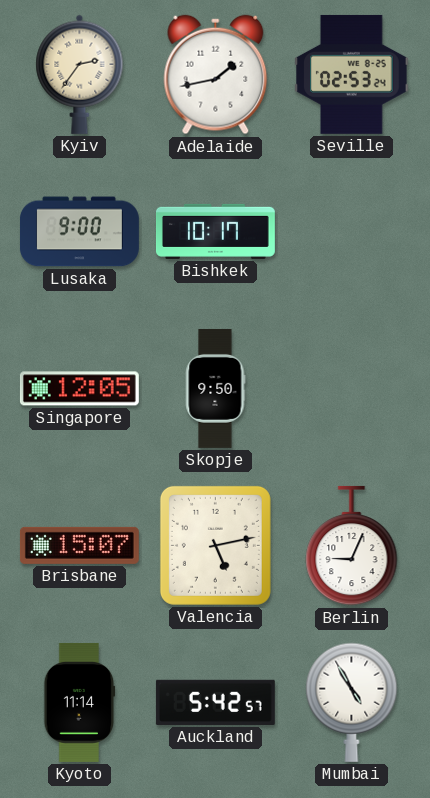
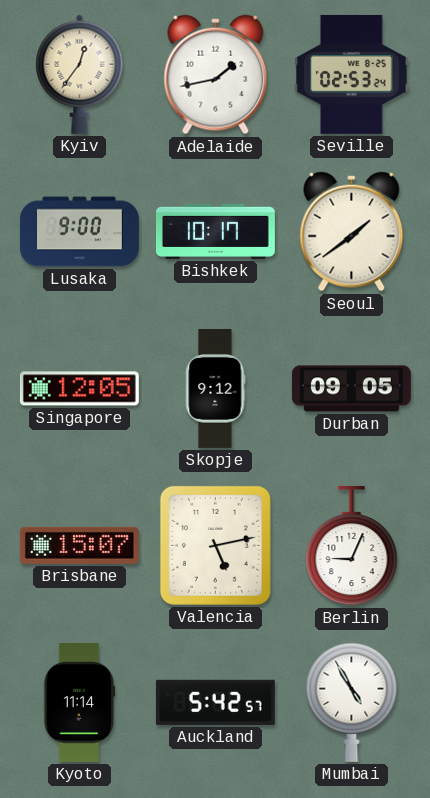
Kyiv: 2:36 -> 12:36
Seoul: none -> 1:39
Skopje: 9:50 -> 9:12
Durban: none -> 09:05
